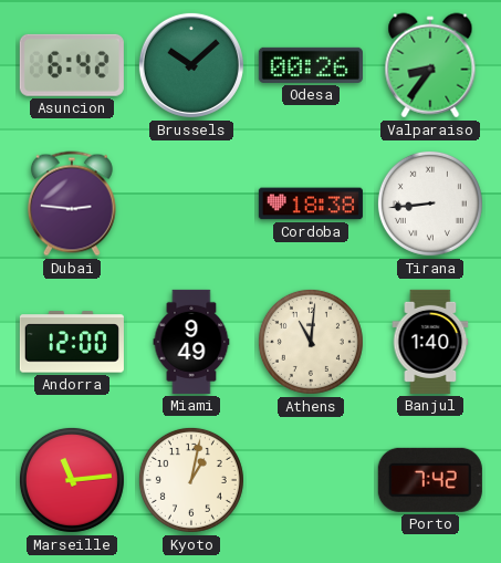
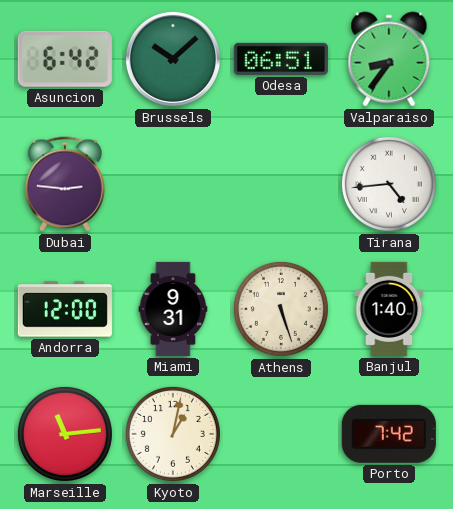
Odesa: 00:26 -> 06:51
Cordoba: 18:38 -> none
Tirana: 8:44 -> 4:44
Miami: 9:49 -> 9:31
Athens: 11:01 -> 5:27
